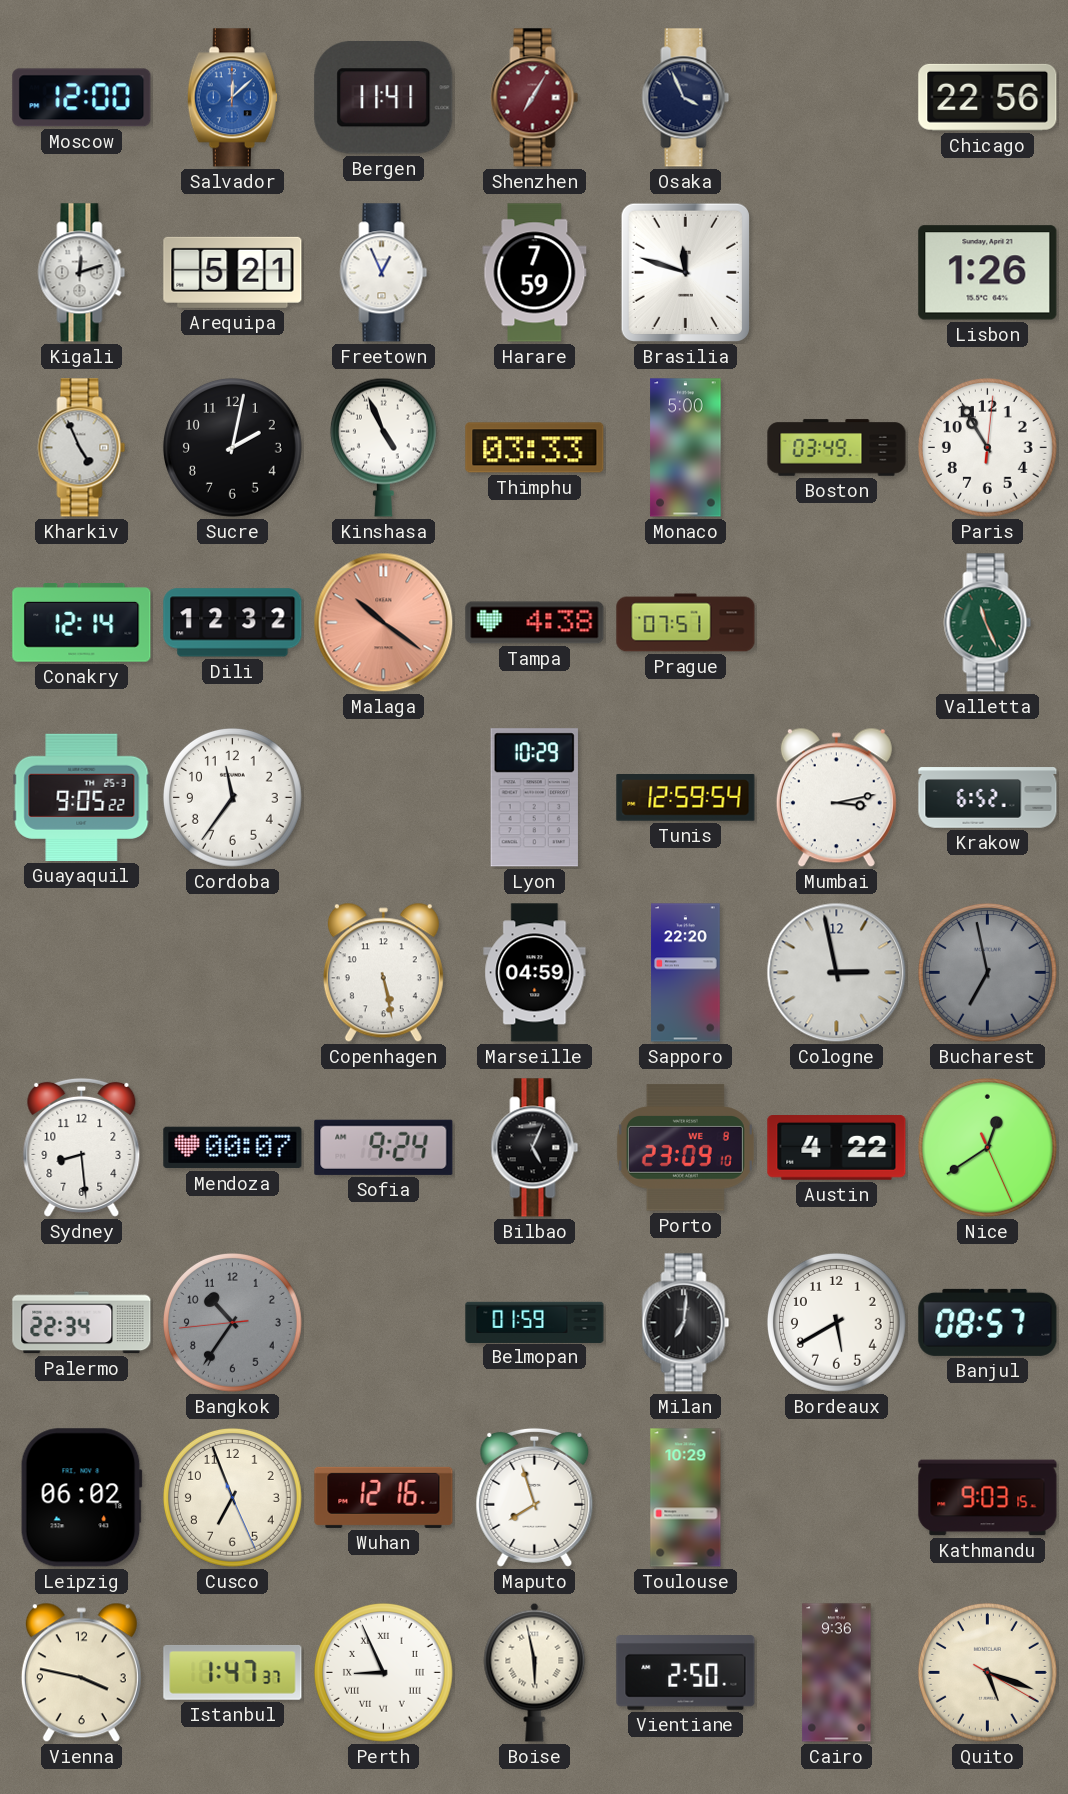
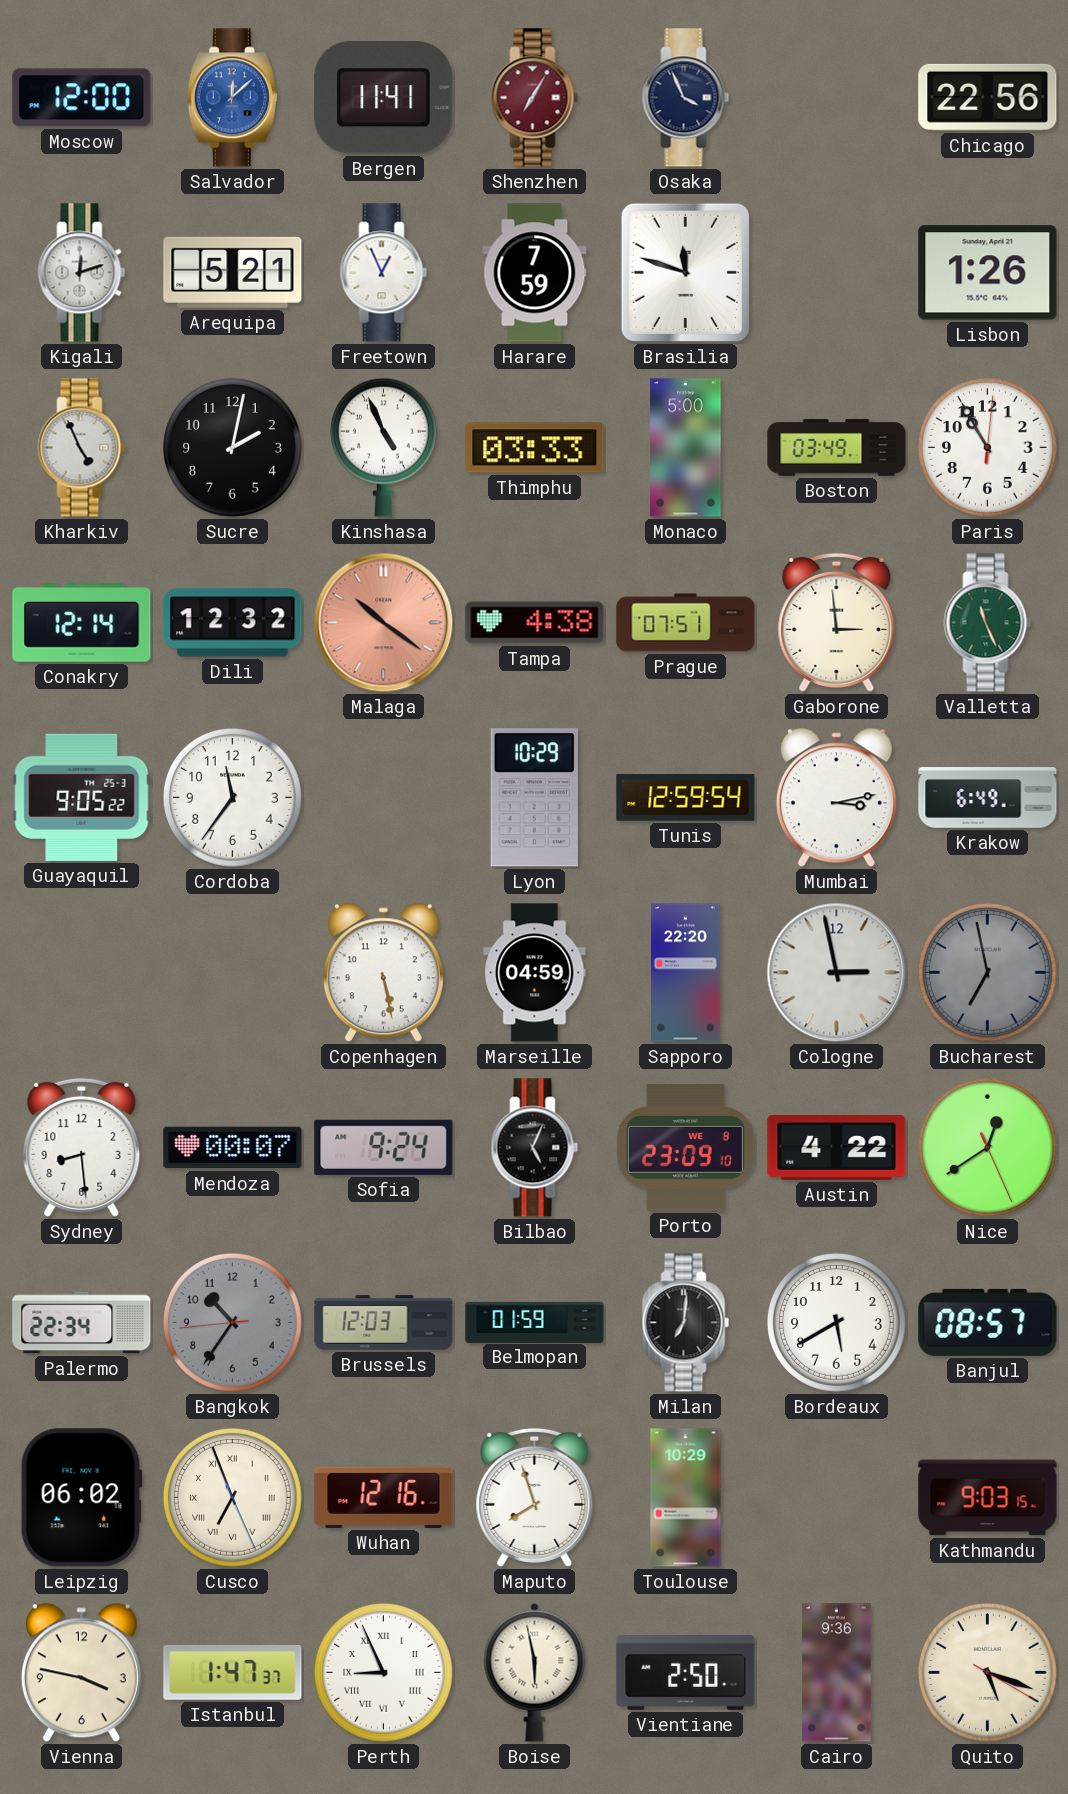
Gaborone: none -> 2:59
Krakow: 6:52 -> 6:49
Brussels: none -> 12:03
Cusco numerals: Arabic -> Roman
